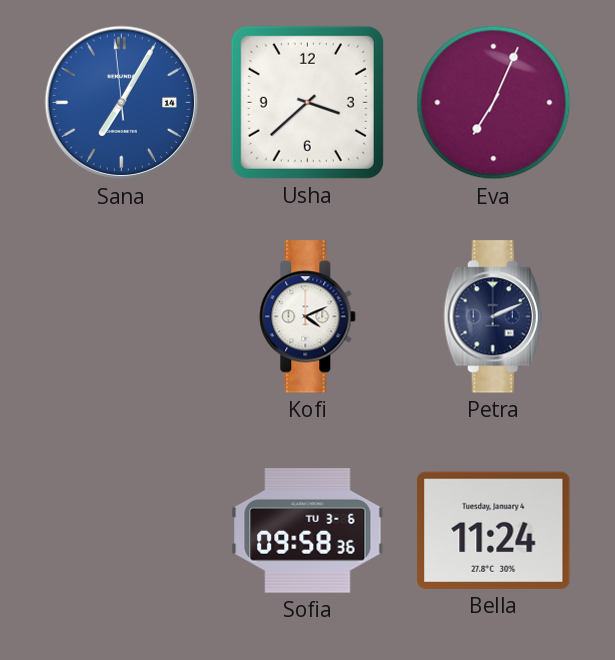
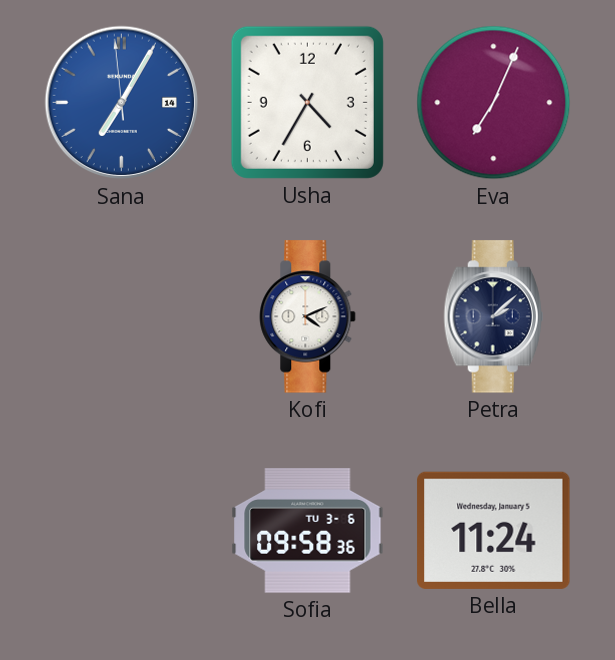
Usha: 3:38 -> 4:35
Petra: 2:11 -> 2:08
Bella date: Tuesday, January 4 -> Wednesday, January 5
